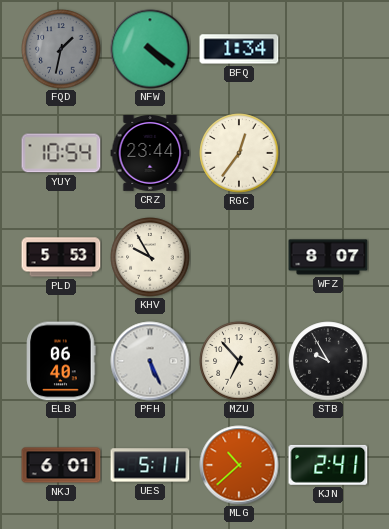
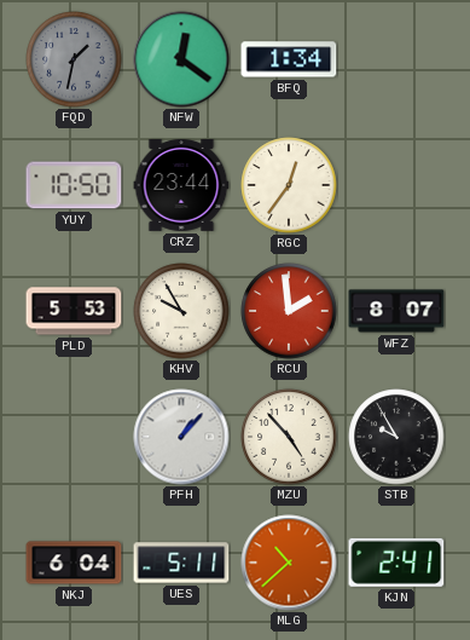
NFW: 4:21 -> 12:21
YUY: 10:54 -> 10:50
RCU: none -> 1:59
ELB: 06:40 -> none
PFH: 5:26 -> 1:07
MZU: 6:53 -> 4:53
NKJ: 6:01 -> 6:04
